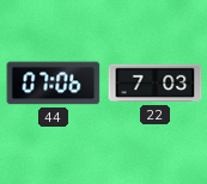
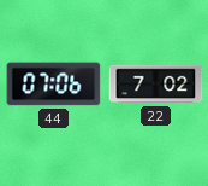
22: 7:03 -> 7:02
